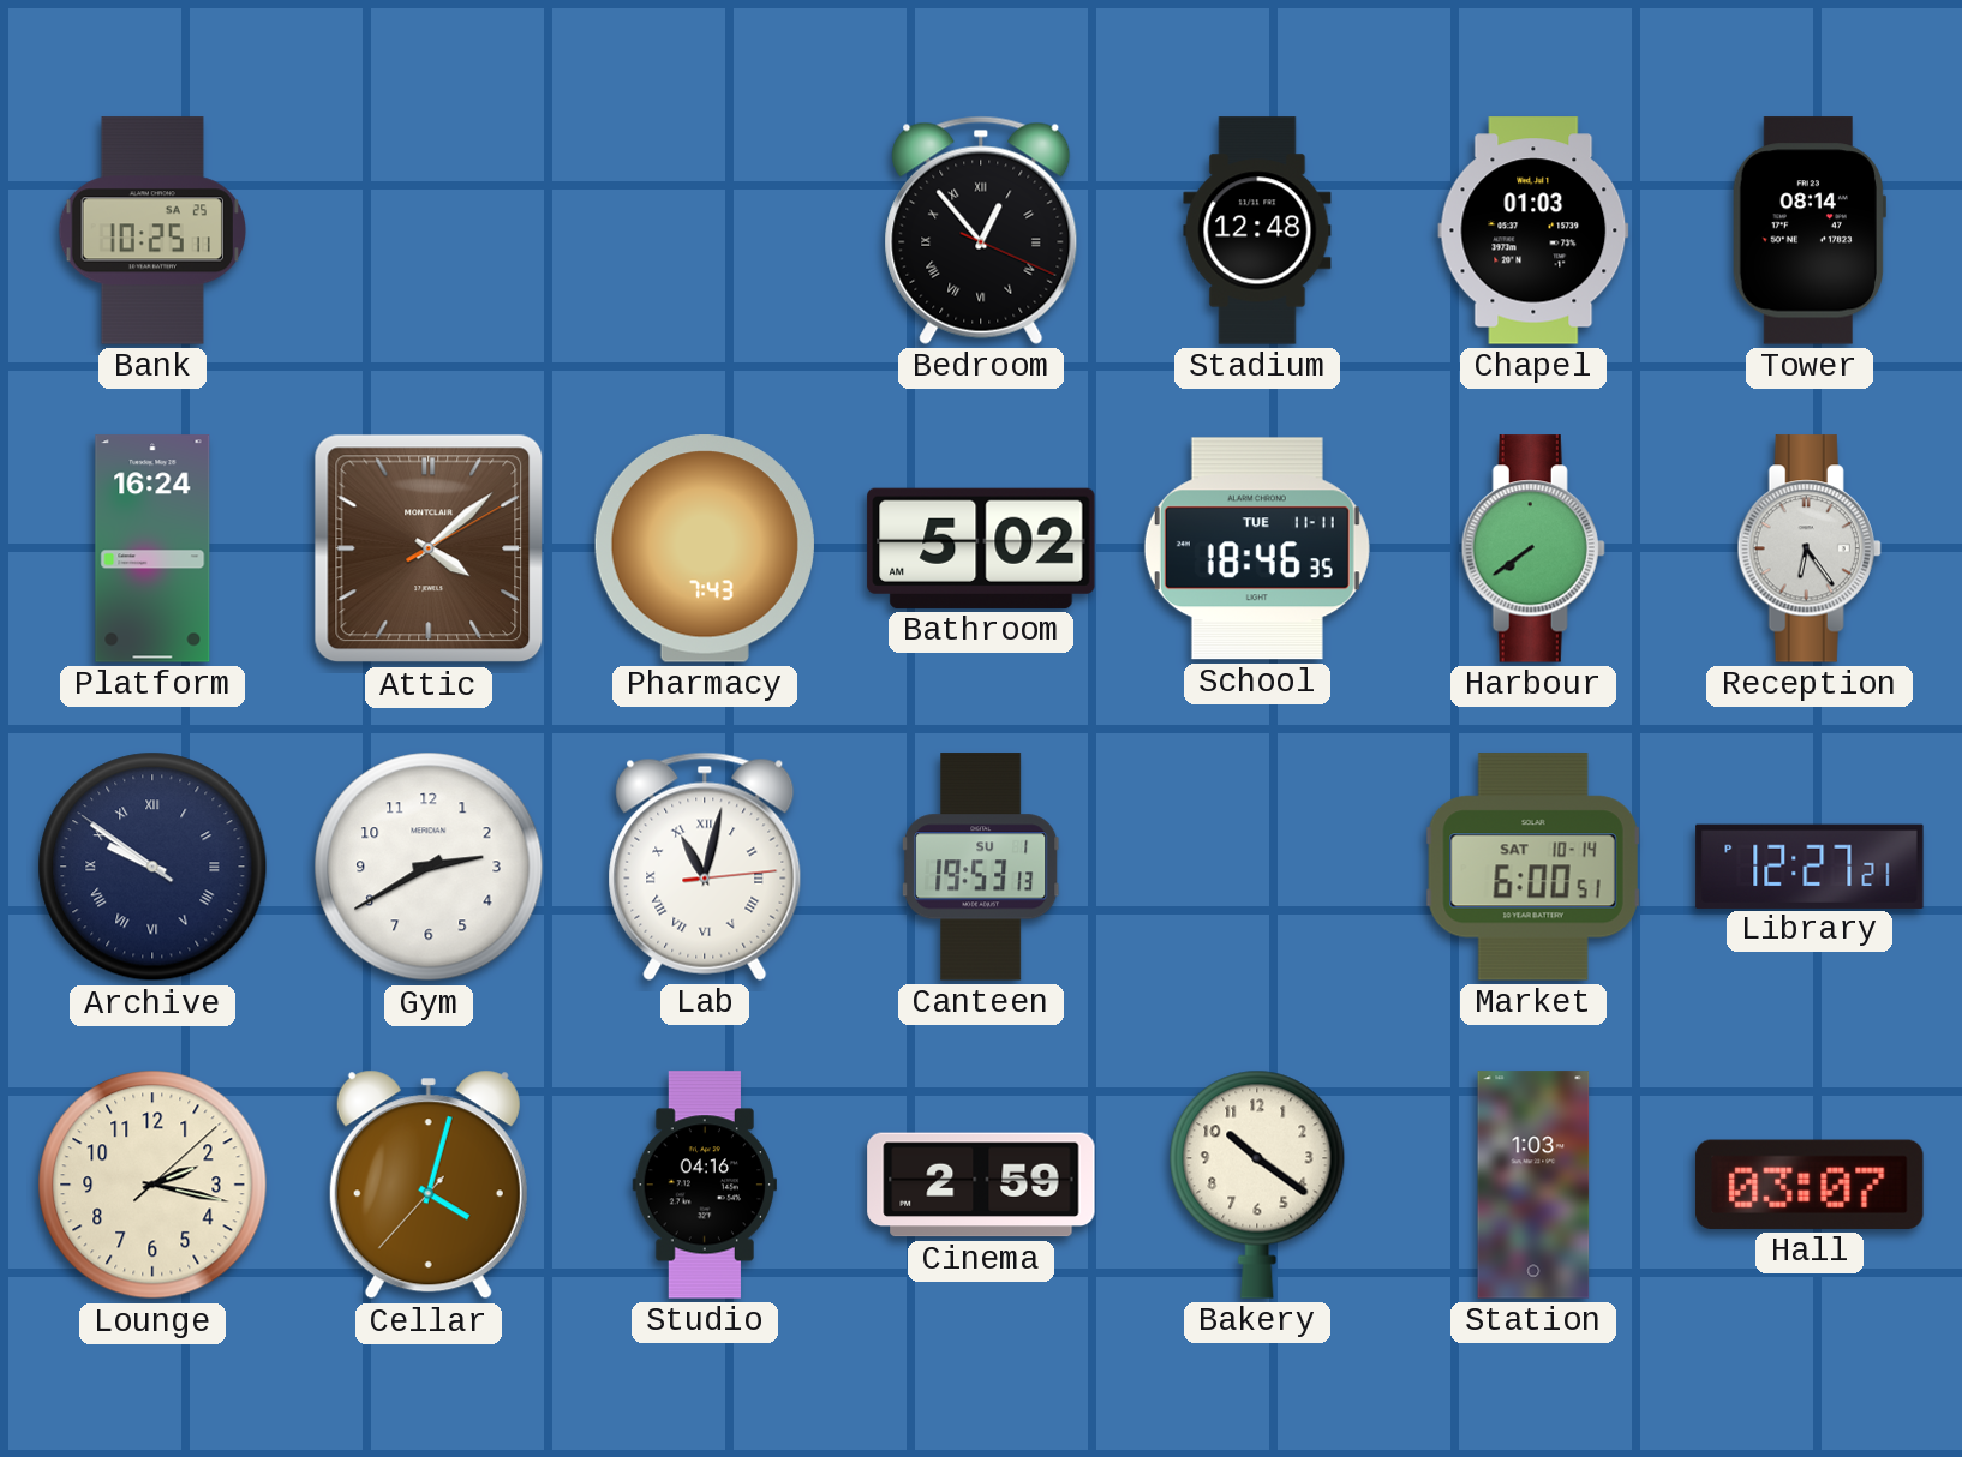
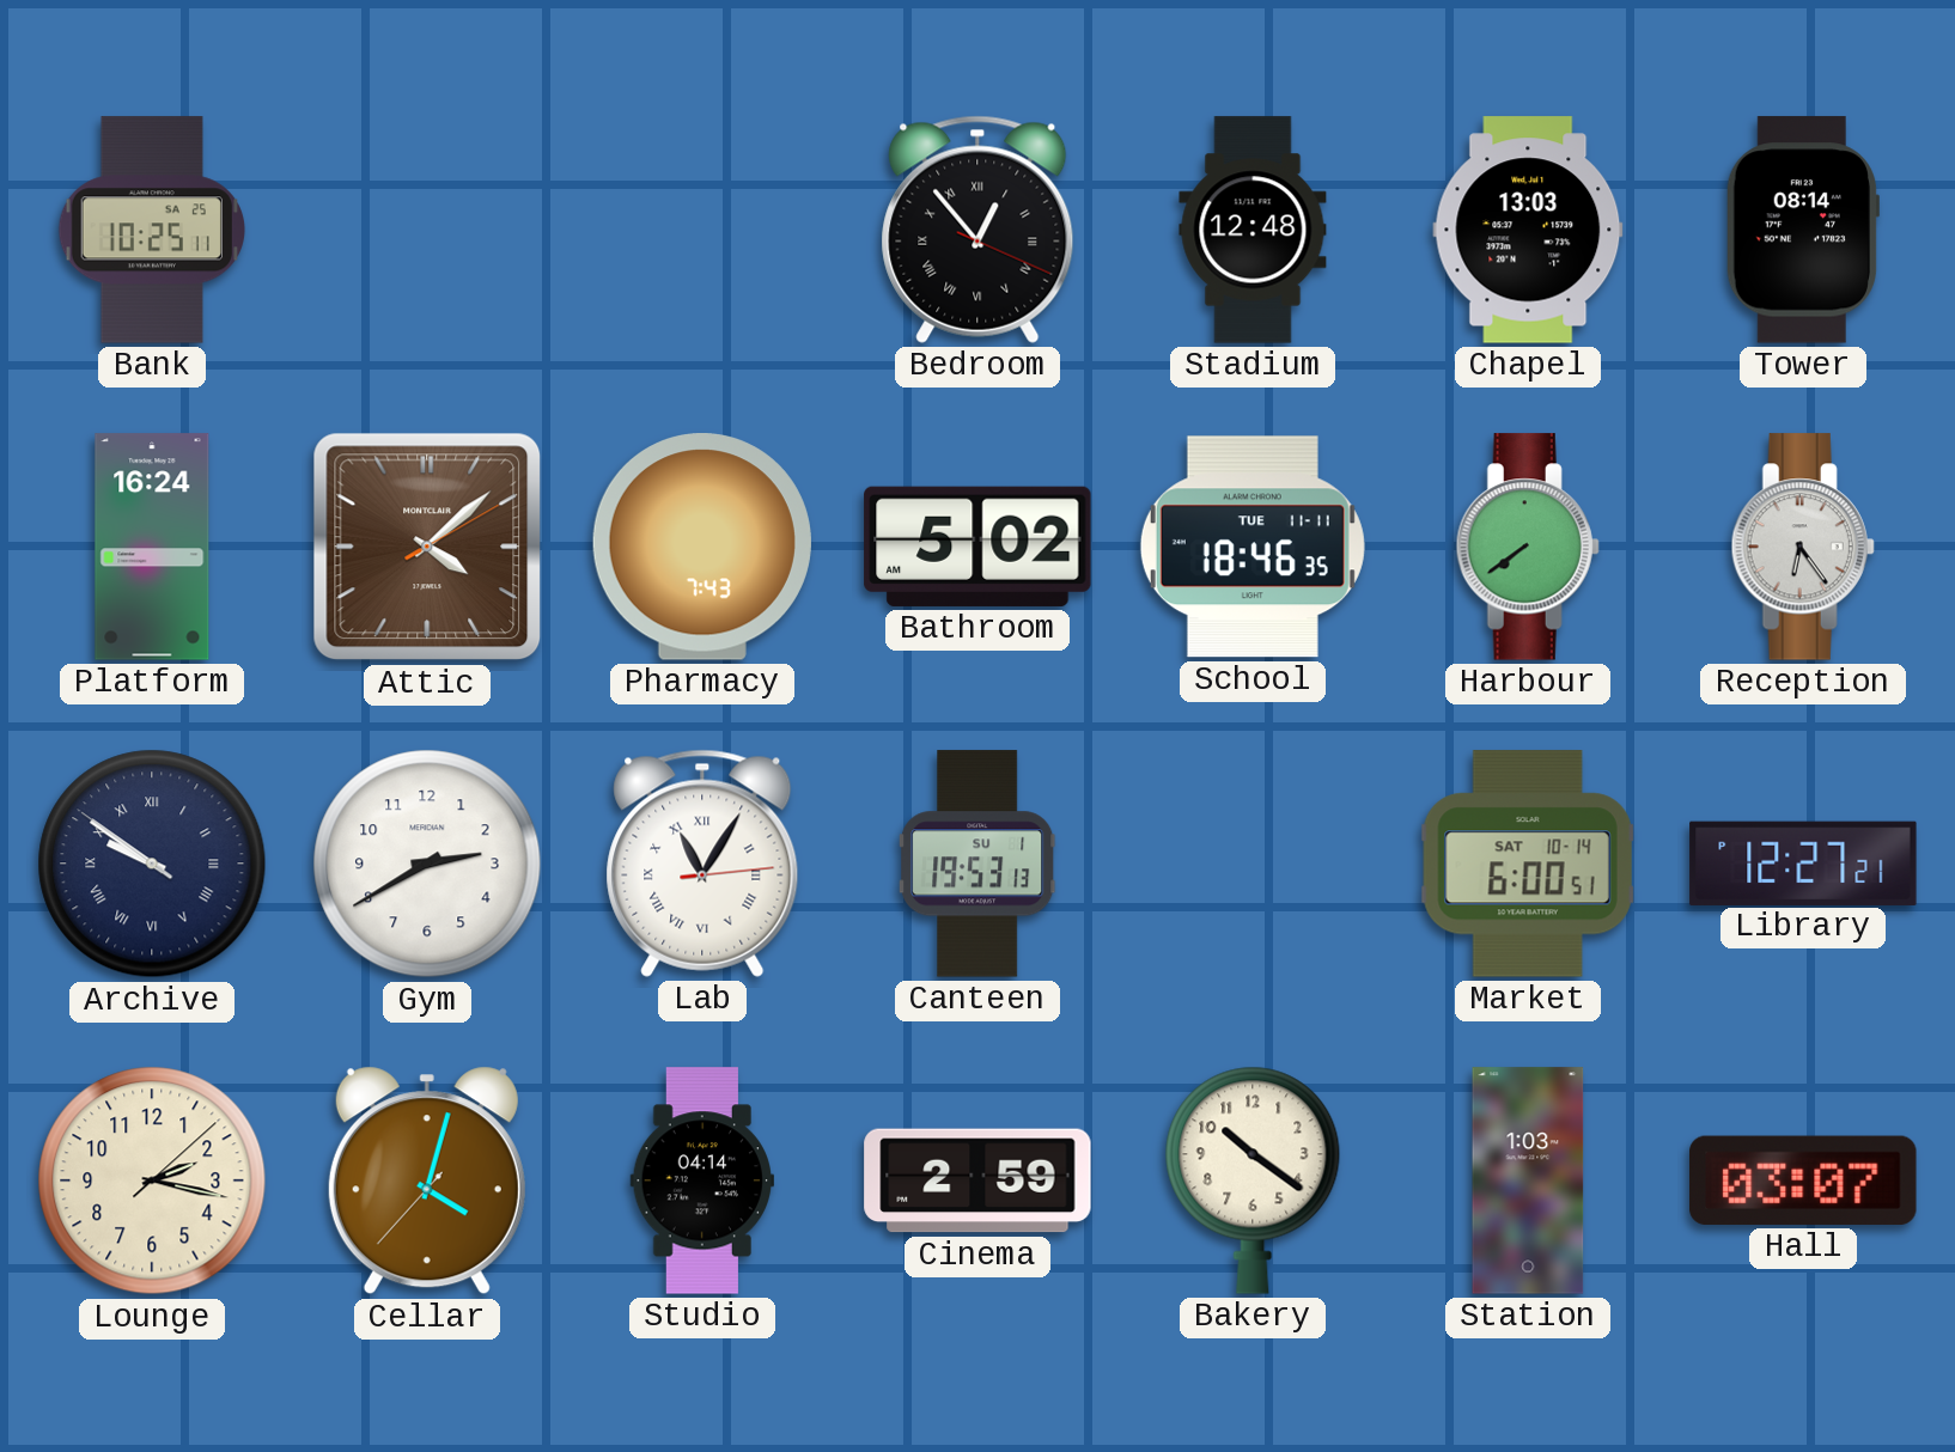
Chapel: 01:03 -> 13:03
Lab: 11:02 -> 11:05
Studio: 04:16 -> 04:14
